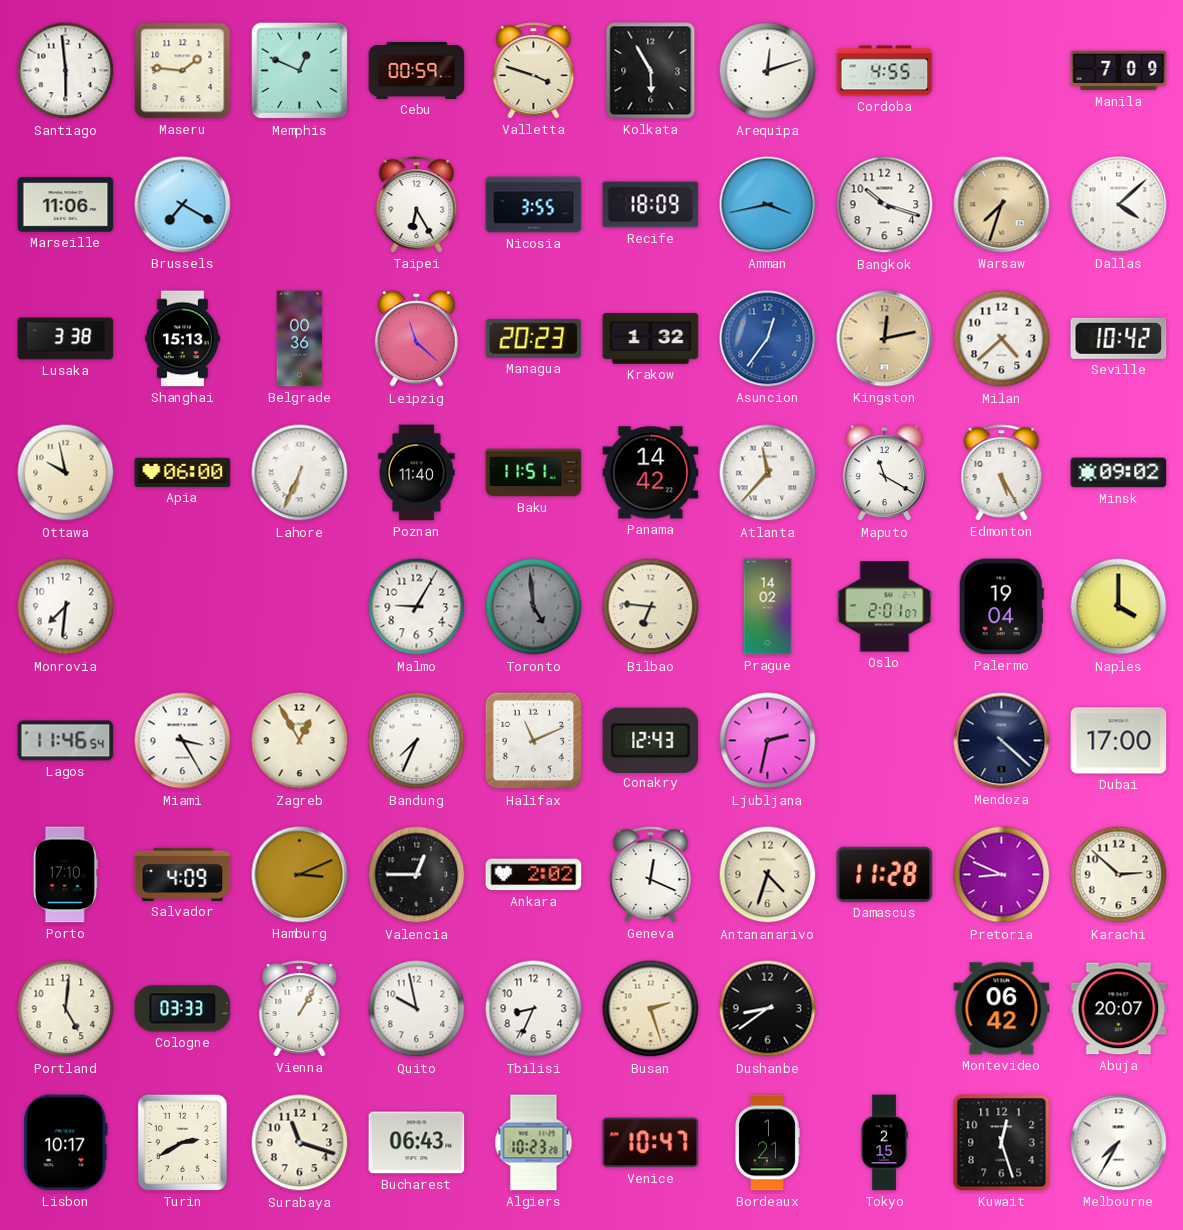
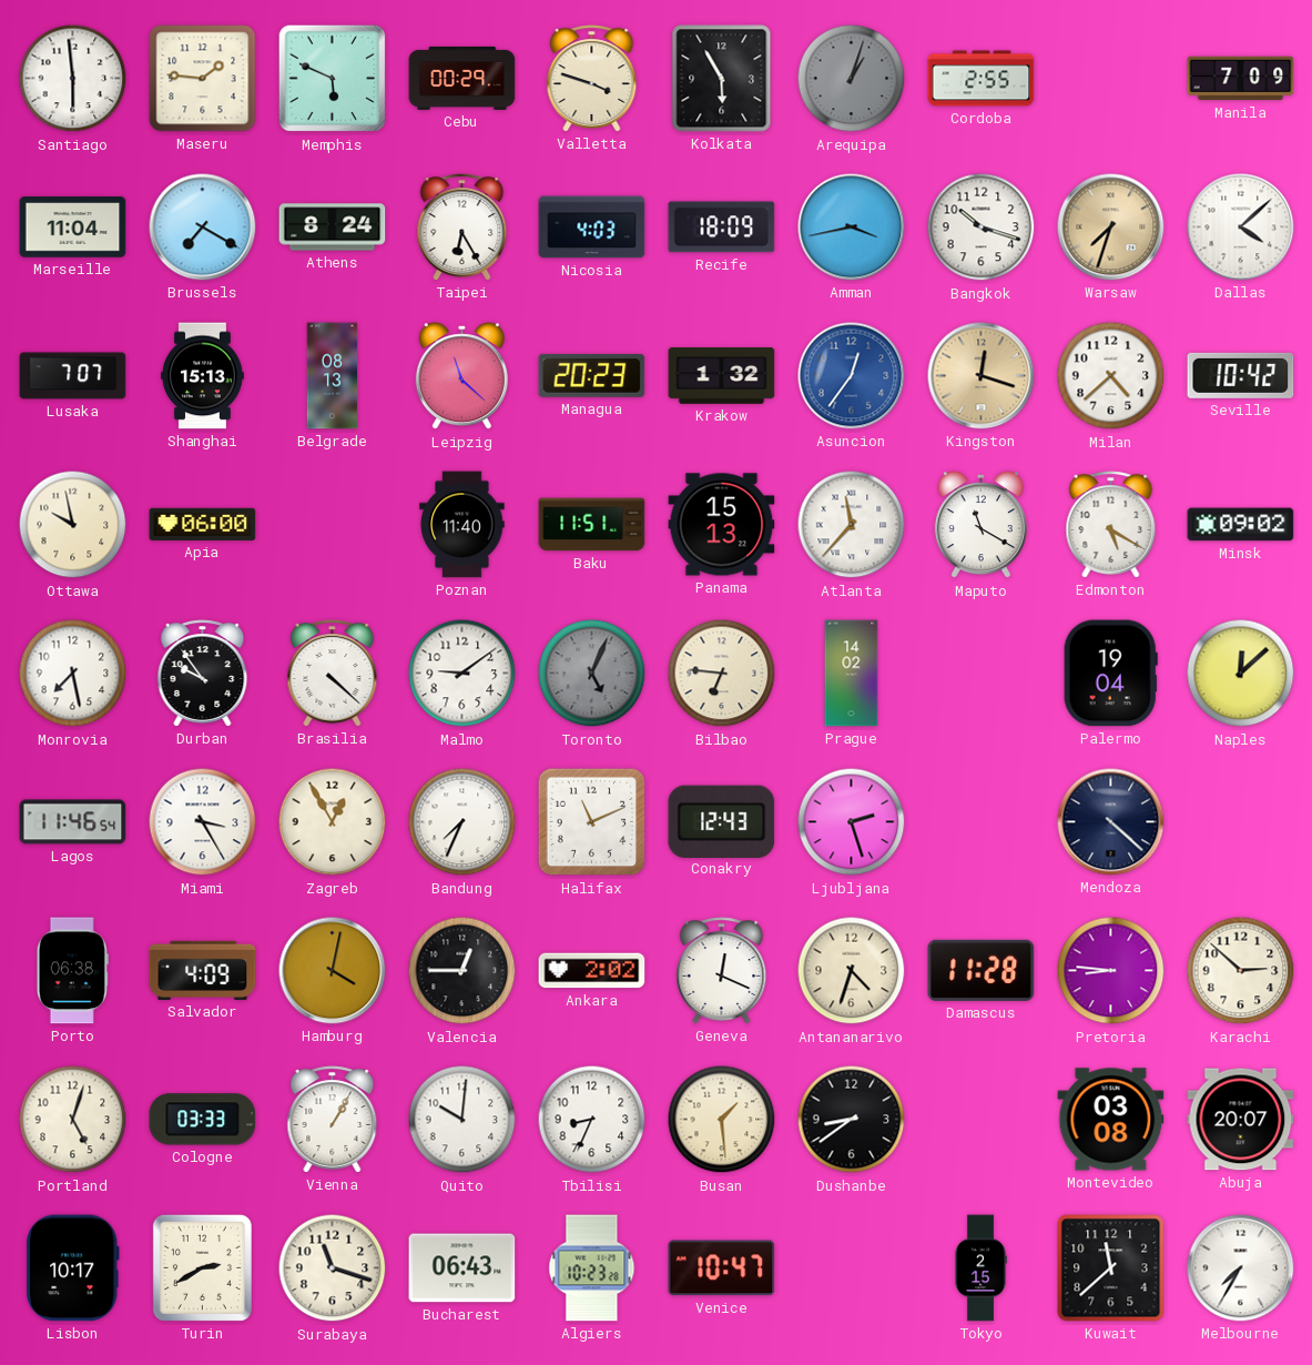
Memphis: 12:49 -> 5:49
Cebu: 00:59 -> 00:29
Arequipa: 12:12 -> 1:03
Arequipa dial: white -> grey
Cordoba: 4:55 -> 2:55
Marseille: 11:06 -> 11:04
Athens: none -> 8:24
Nicosia: 3:55 -> 4:03
Lusaka: 3:38 -> 7:07
Belgrade: 00:36 -> 08:13
Kingston: 12:13 -> 12:18
Lahore: 6:34 -> none
Panama: 14:42 -> 15:13
Edmonton: 5:25 -> 5:20
Monrovia: 7:31 -> 7:28
Durban: none -> 9:54
Brasilia: none -> 4:22
Malmo: 9:05 -> 9:09
Toronto: 4:59 -> 5:04
Oslo: 2:01 -> none
Naples: 4:00 -> 12:08
Ljubljana: 2:32 -> 2:27
Dubai: 17:00 -> none
Porto: 17:10 -> 06:38
Hamburg: 3:11 -> 4:02
Pretoria: 8:49 -> 8:46
Portland: 5:01 -> 5:03
Quito: 9:58 -> 10:01
Busan: 2:27 -> 1:29
Montevideo: 06:42 -> 03:08
Bordeaux: 1:21 -> none
Kuwait: 12:27 -> 11:38
